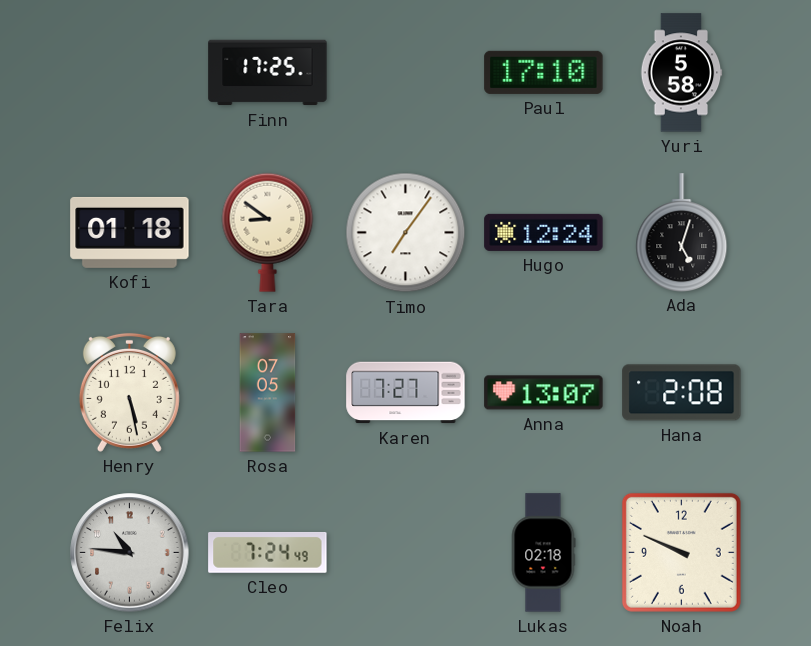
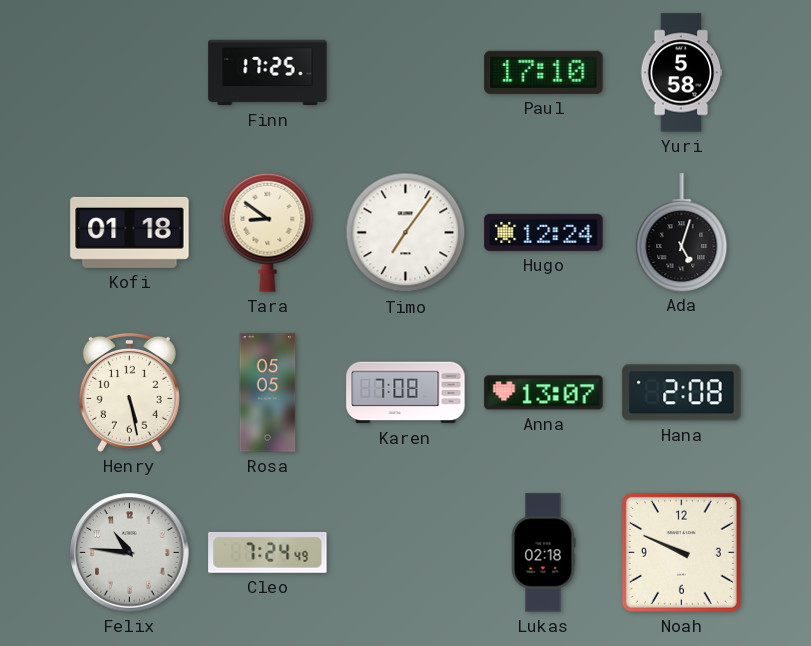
Rosa: 07:05 -> 05:05
Karen: 7:27 -> 7:08
